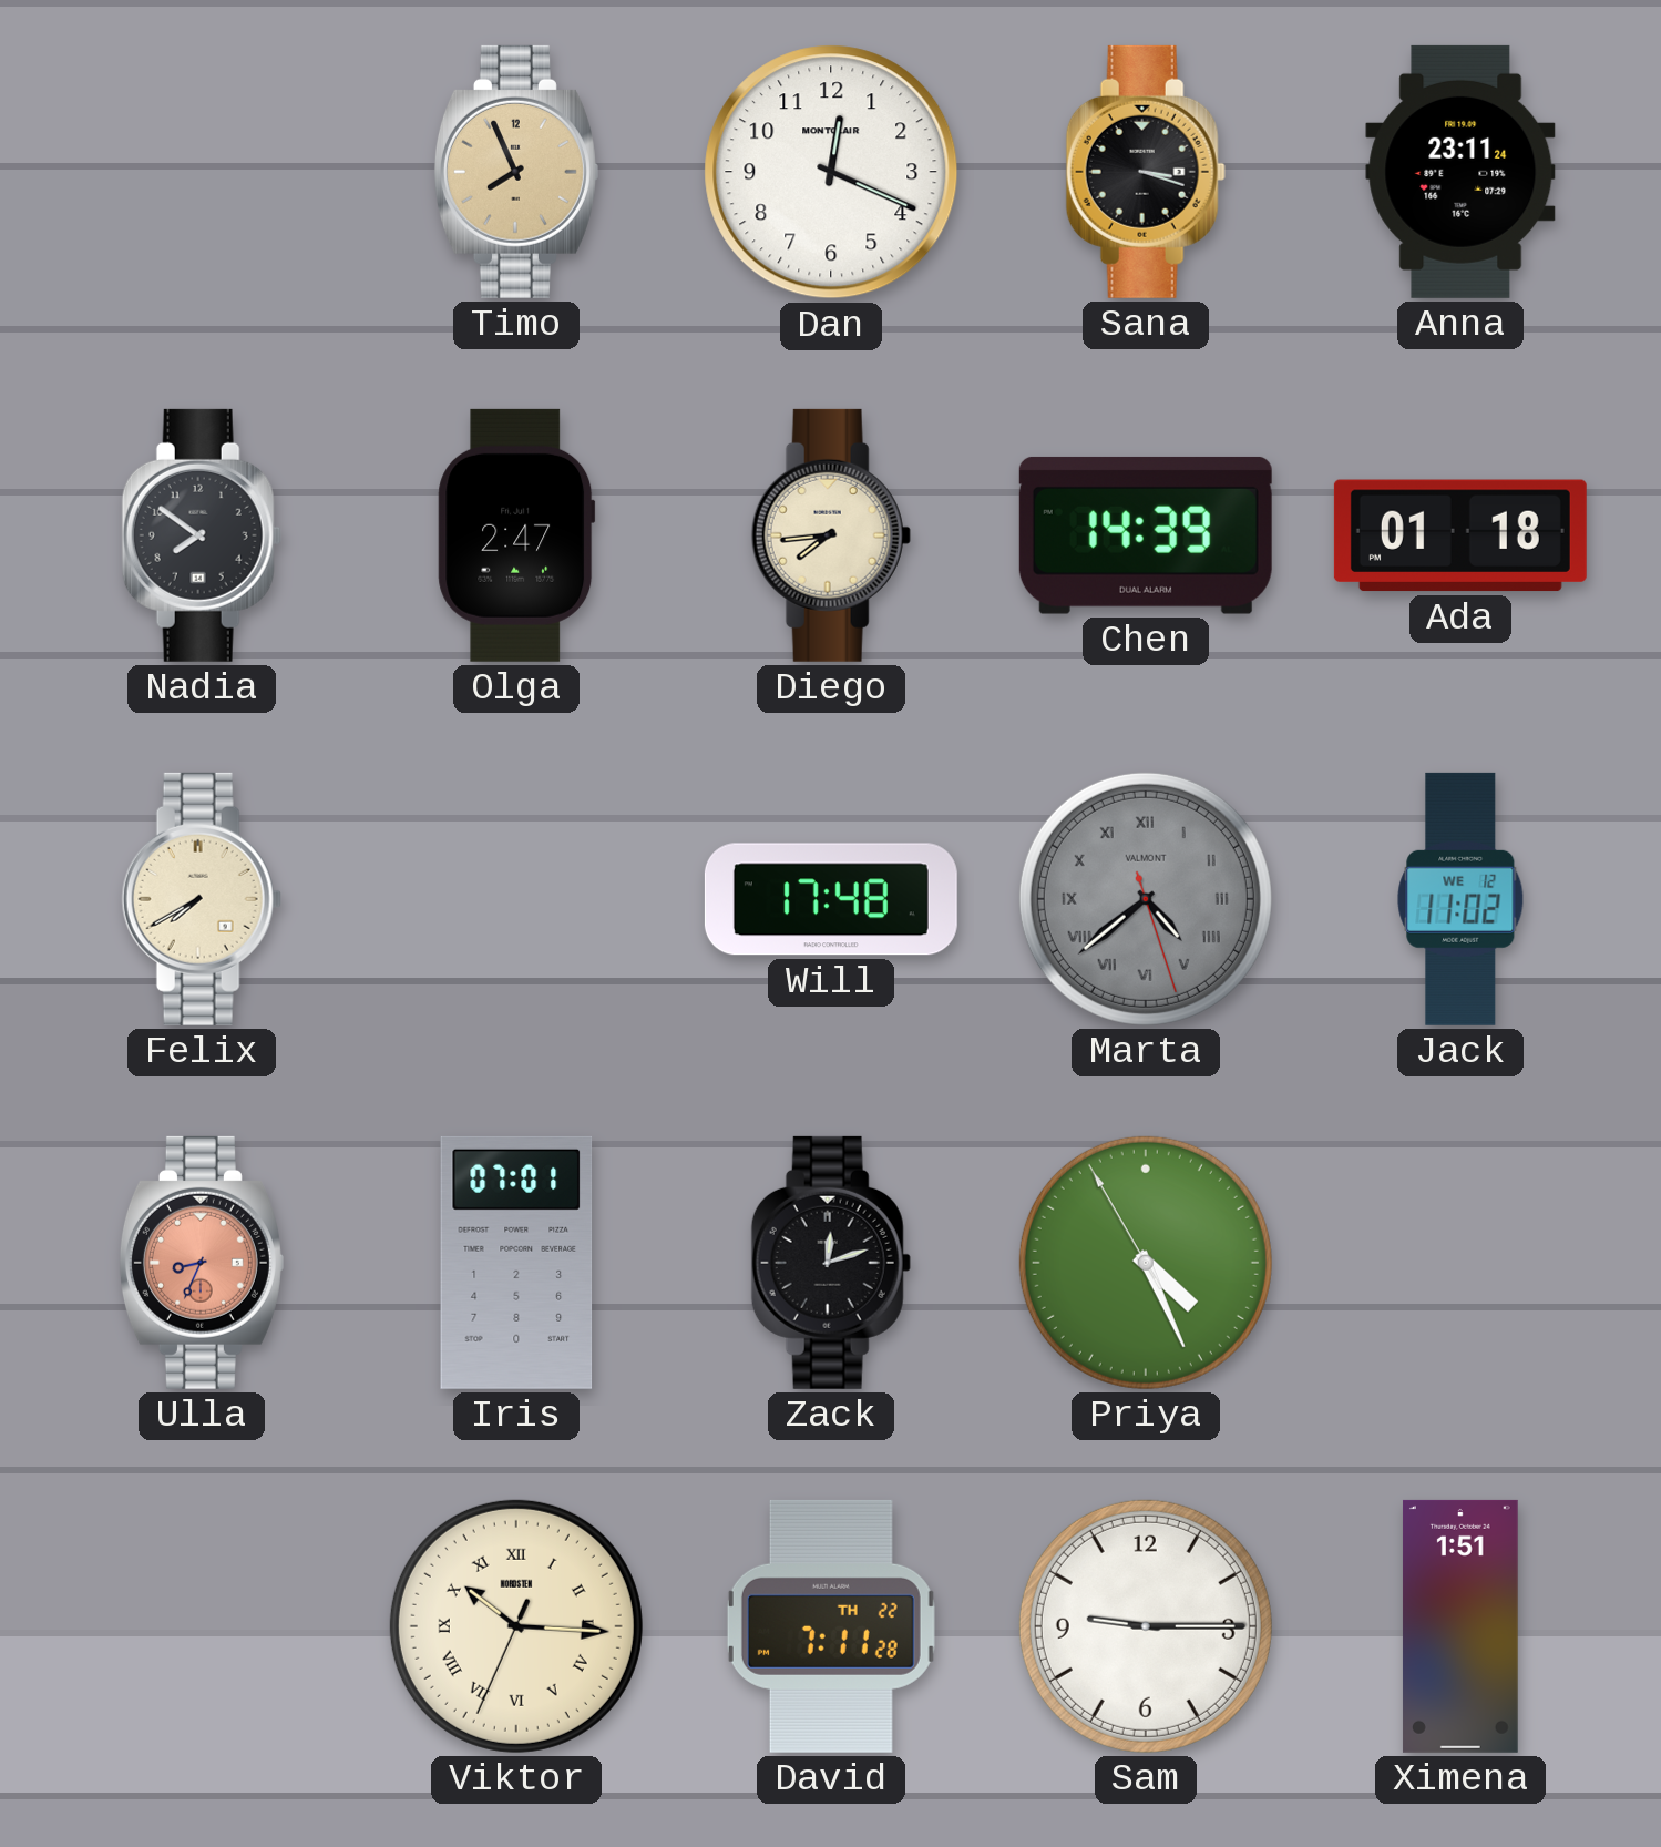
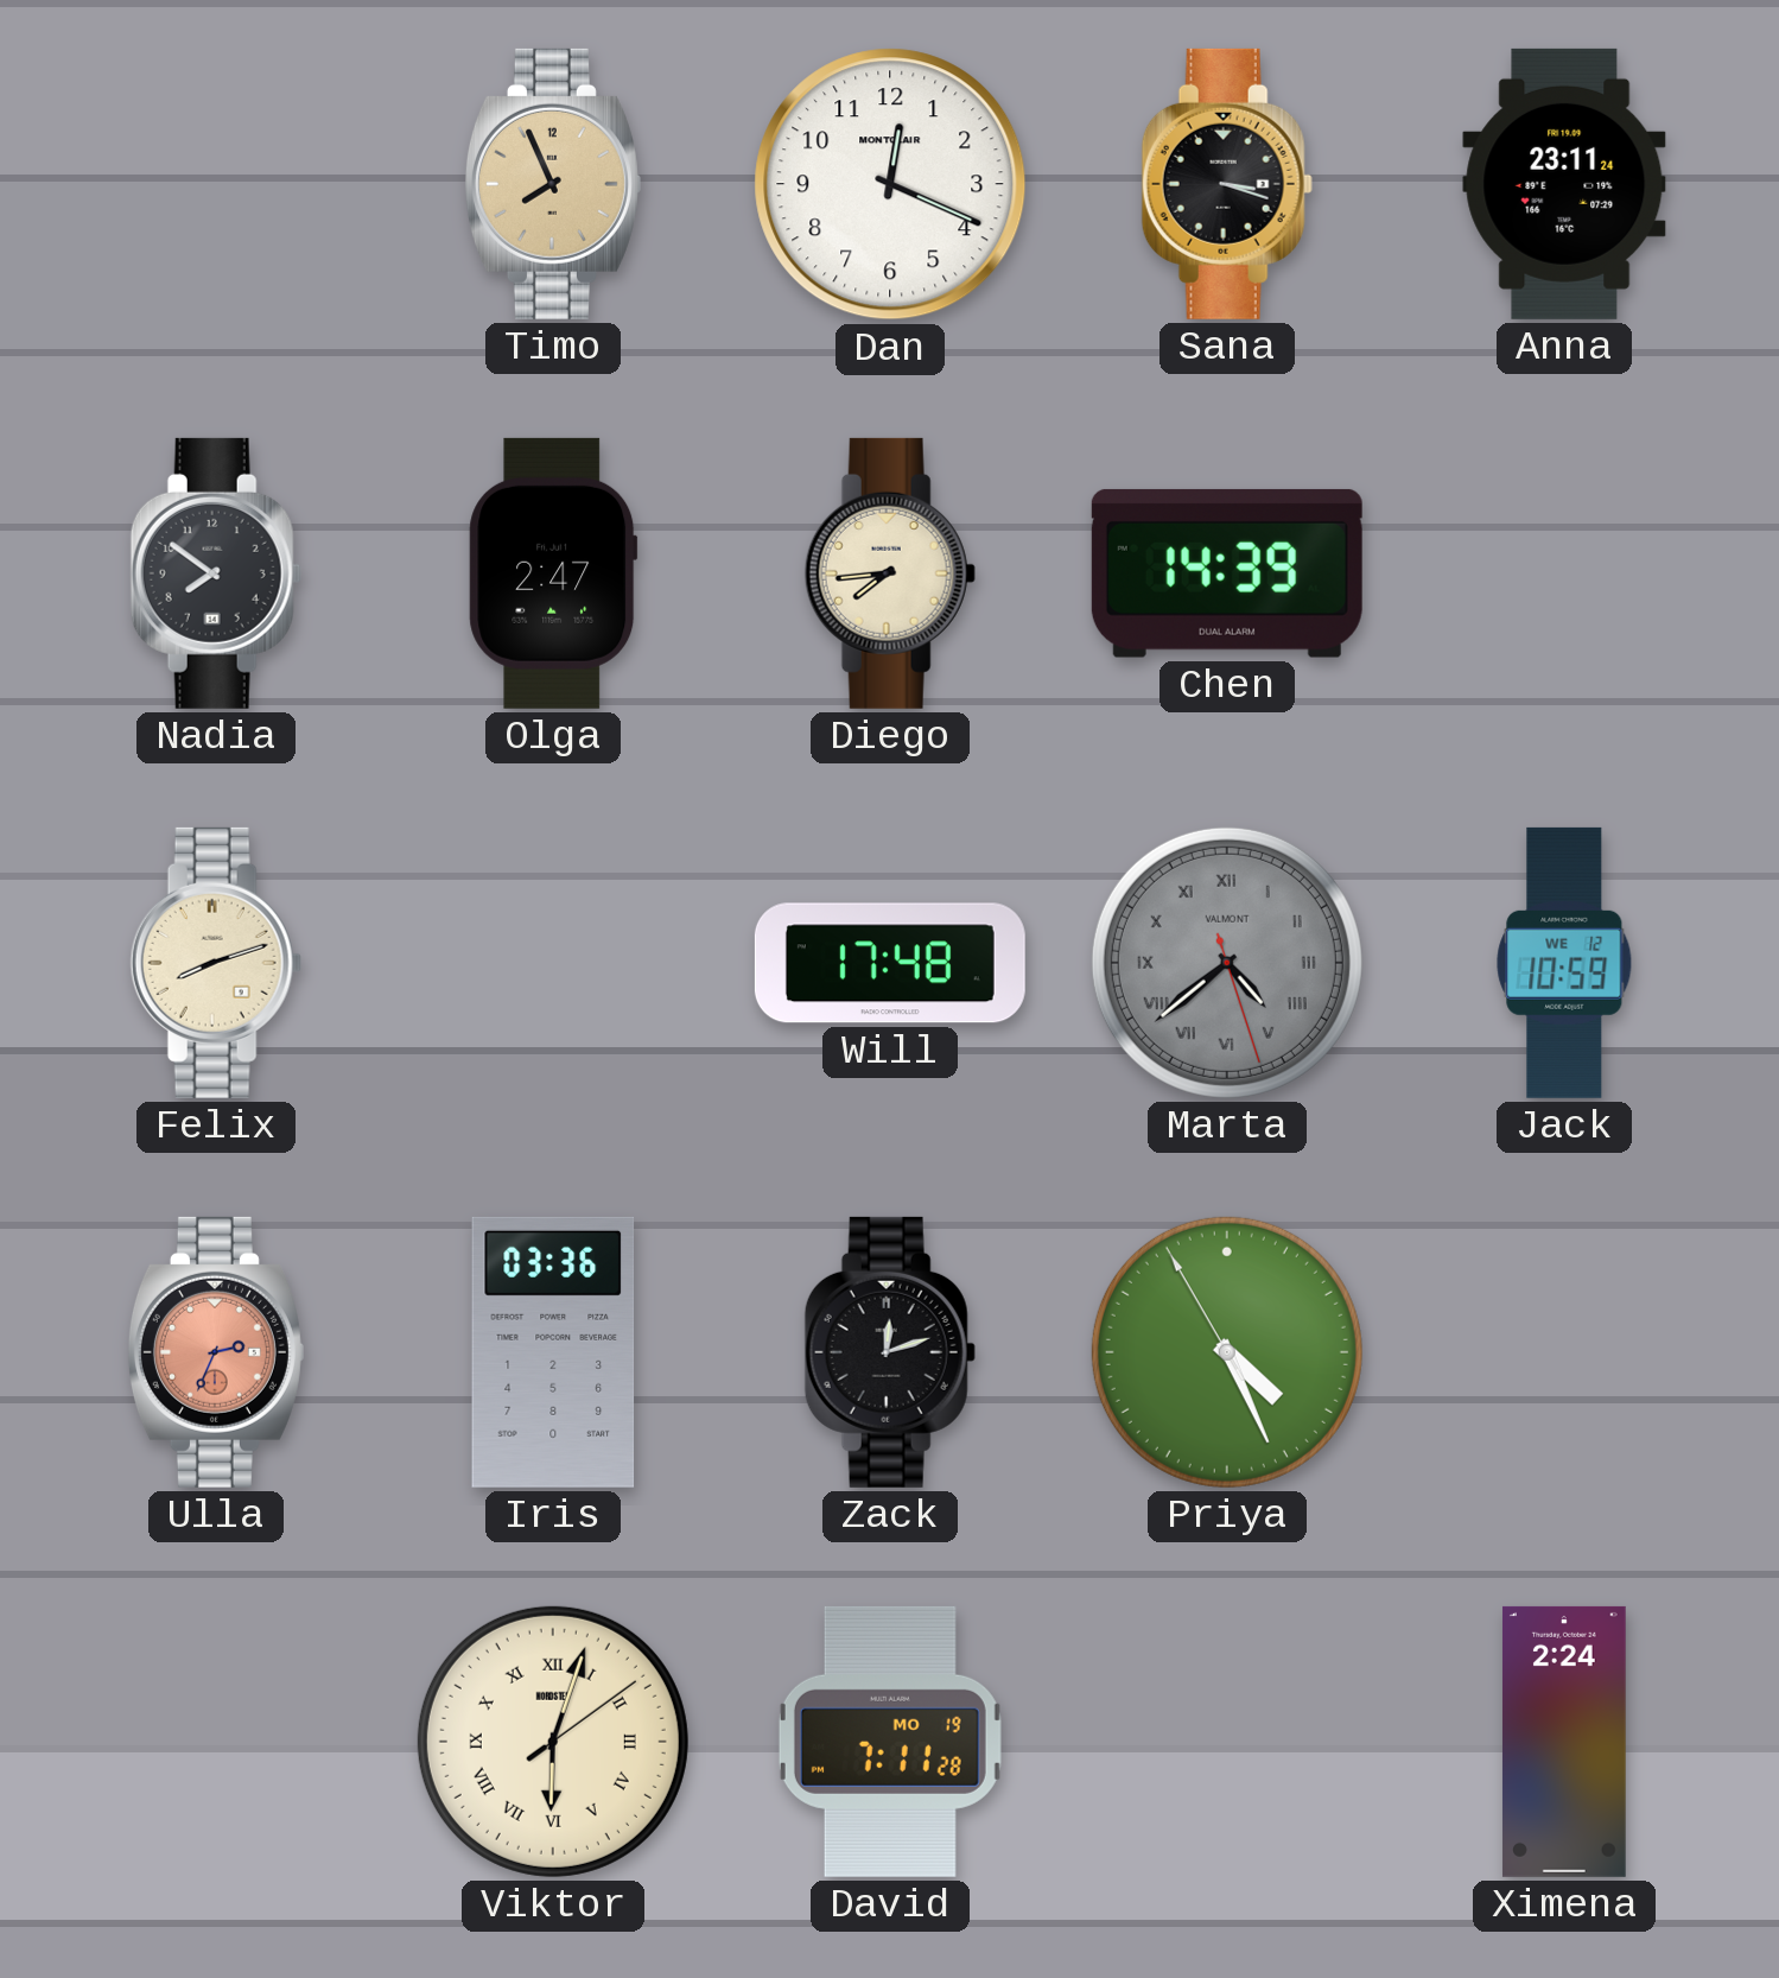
Ada: 01:18 -> none
Felix: 7:40 -> 8:12
Jack: 11:02 -> 10:59
Ulla: 8:34 -> 2:34
Iris: 07:01 -> 03:36
Viktor: 10:15 -> 6:03
David date: TH 22 -> MO 19
Sam: 9:15 -> none
Ximena: 1:51 -> 2:24
